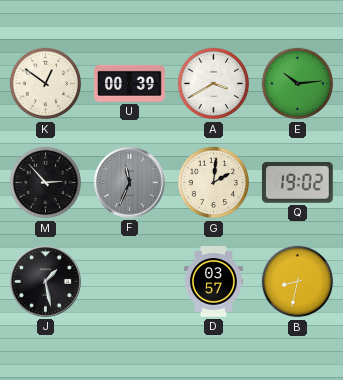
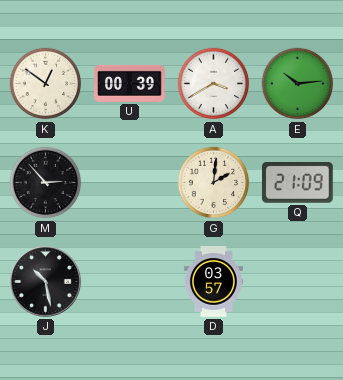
F: 11:34 -> none
Q: 19:02 -> 21:09
J: 1:28 -> 10:28
B: 8:32 -> none
